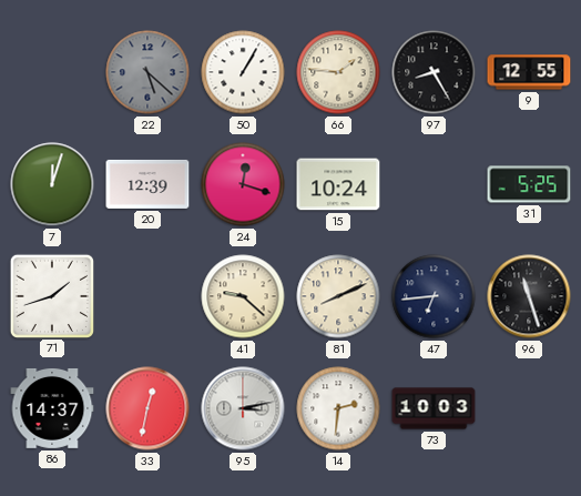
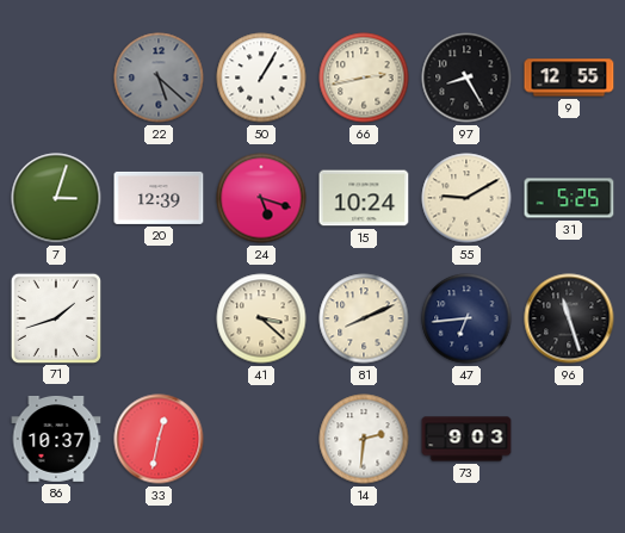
66: 1:46 -> 2:43
7: 12:03 -> 3:03
24: 12:18 -> 5:18
55: none -> 9:10
41: 9:22 -> 3:22
86: 14:37 -> 10:37
95: 3:13 -> none
73: 10:03 -> 9:03
